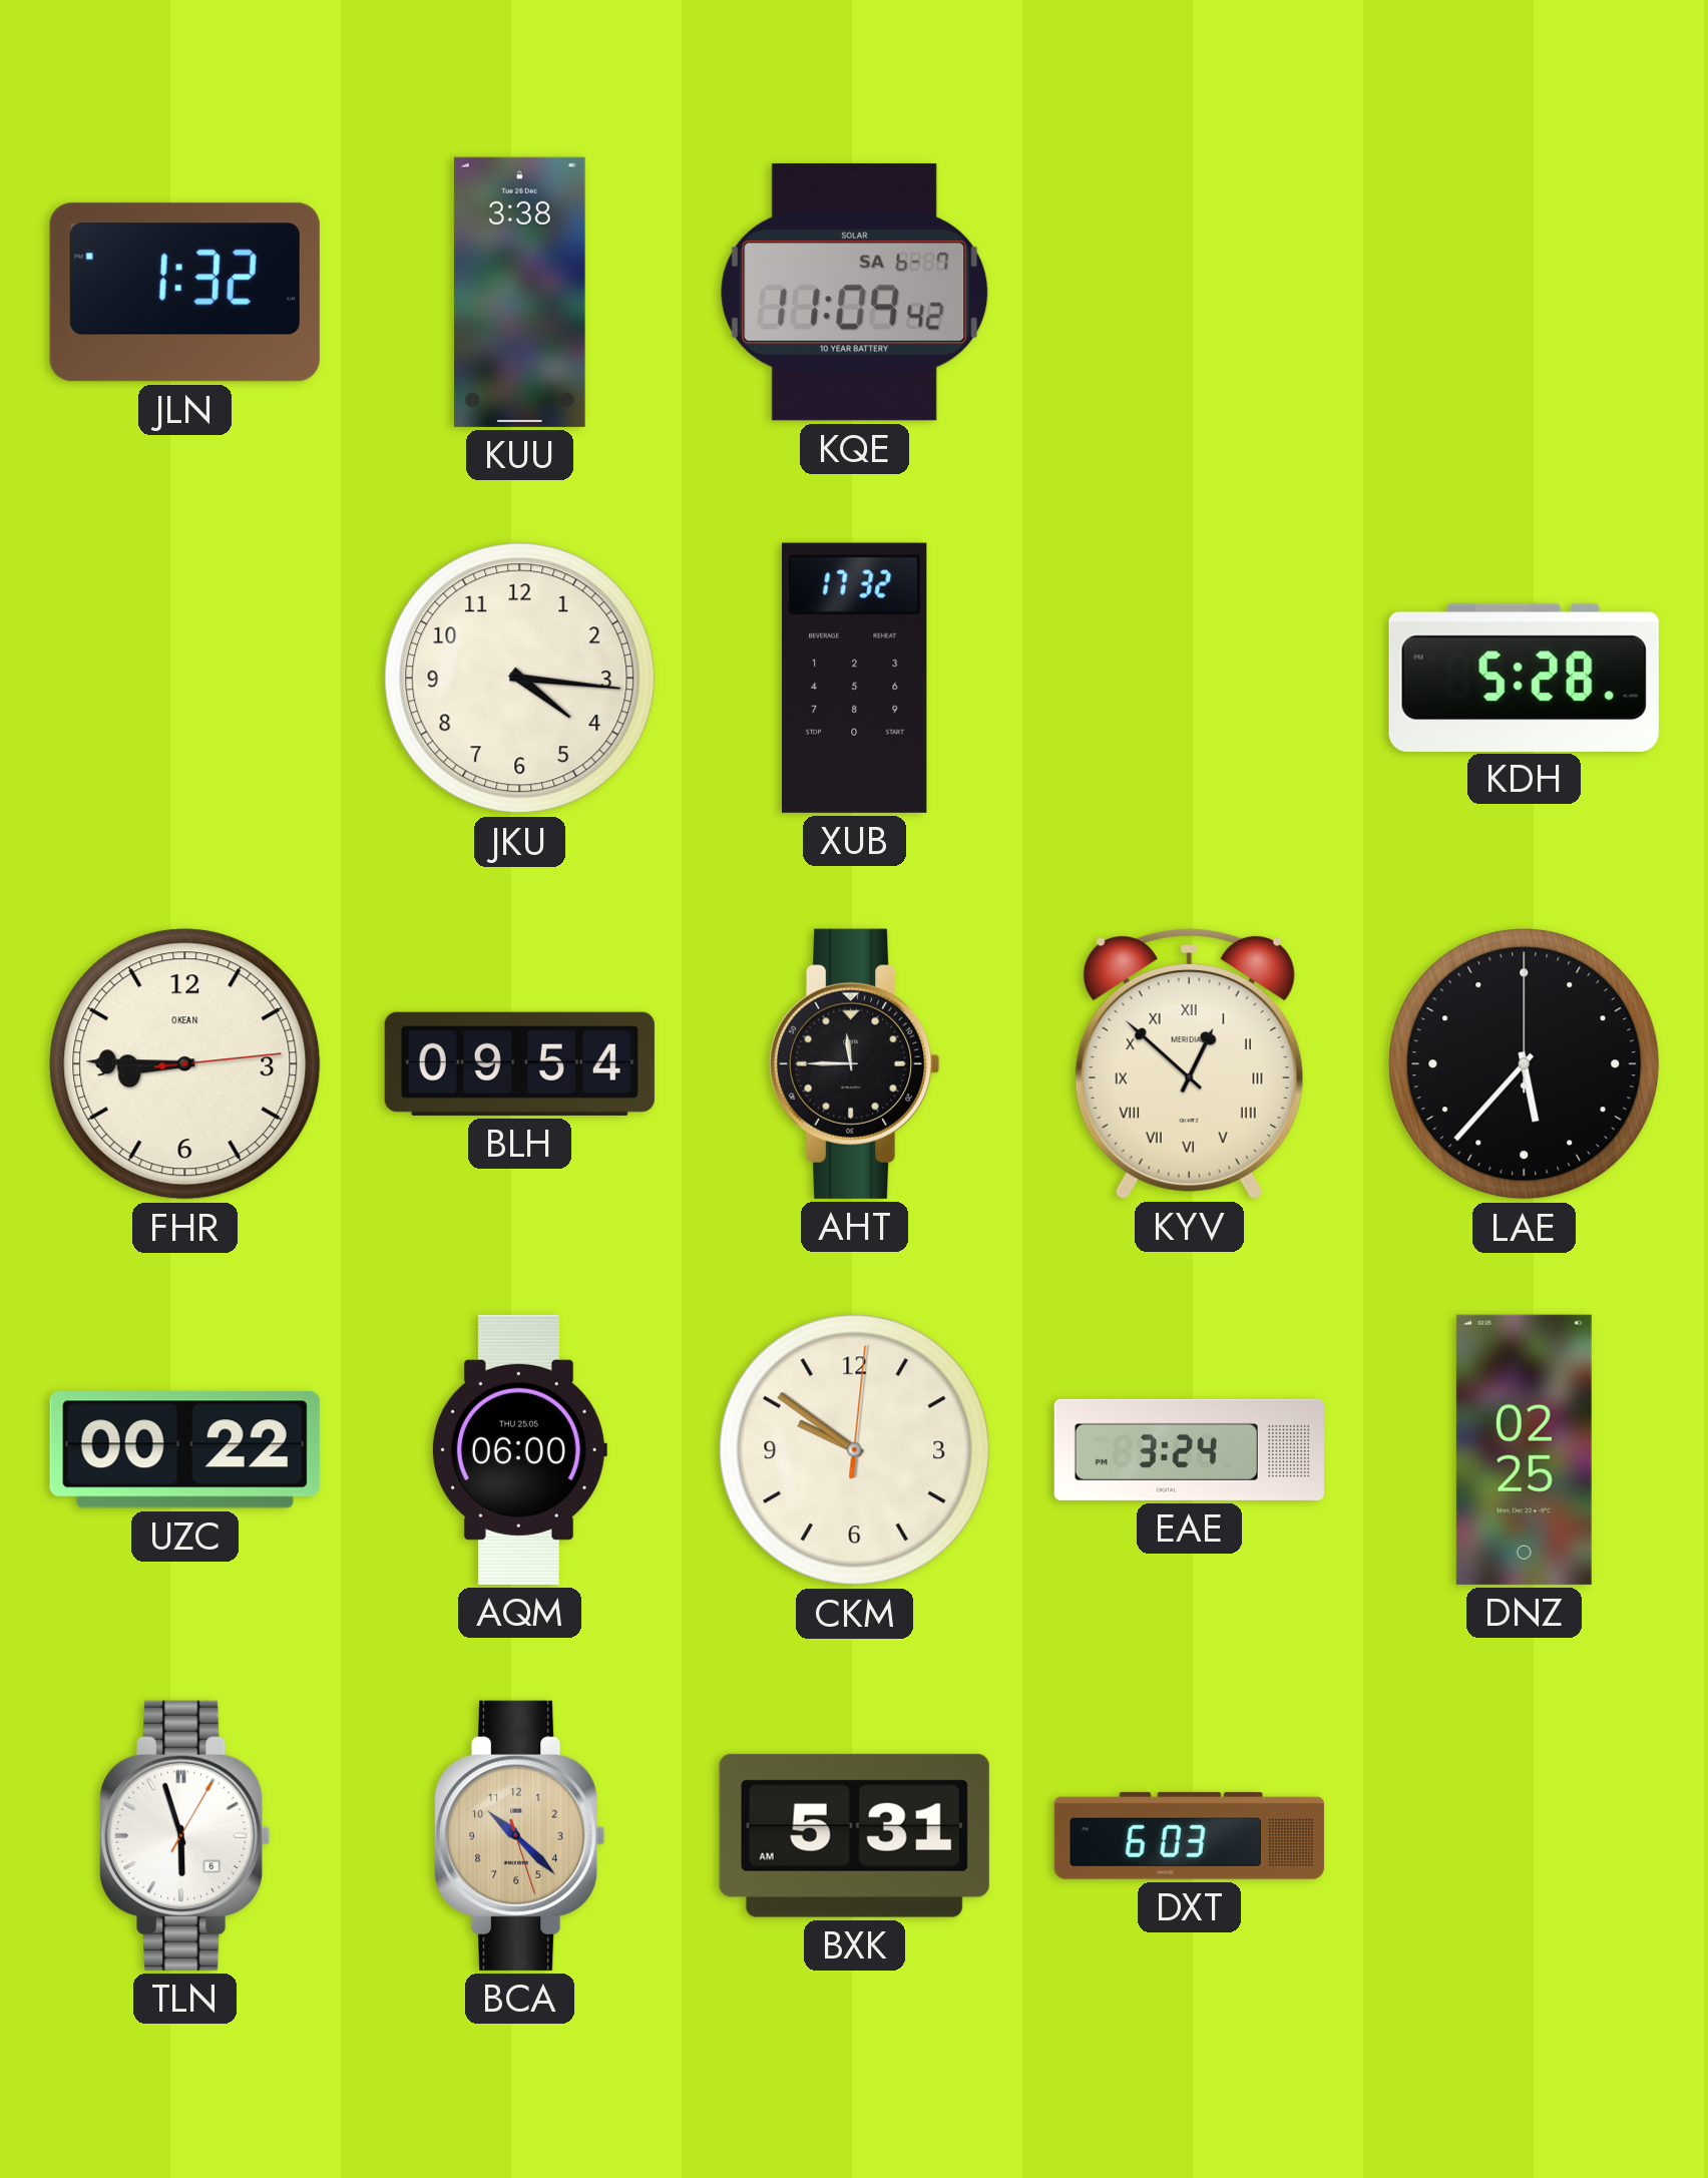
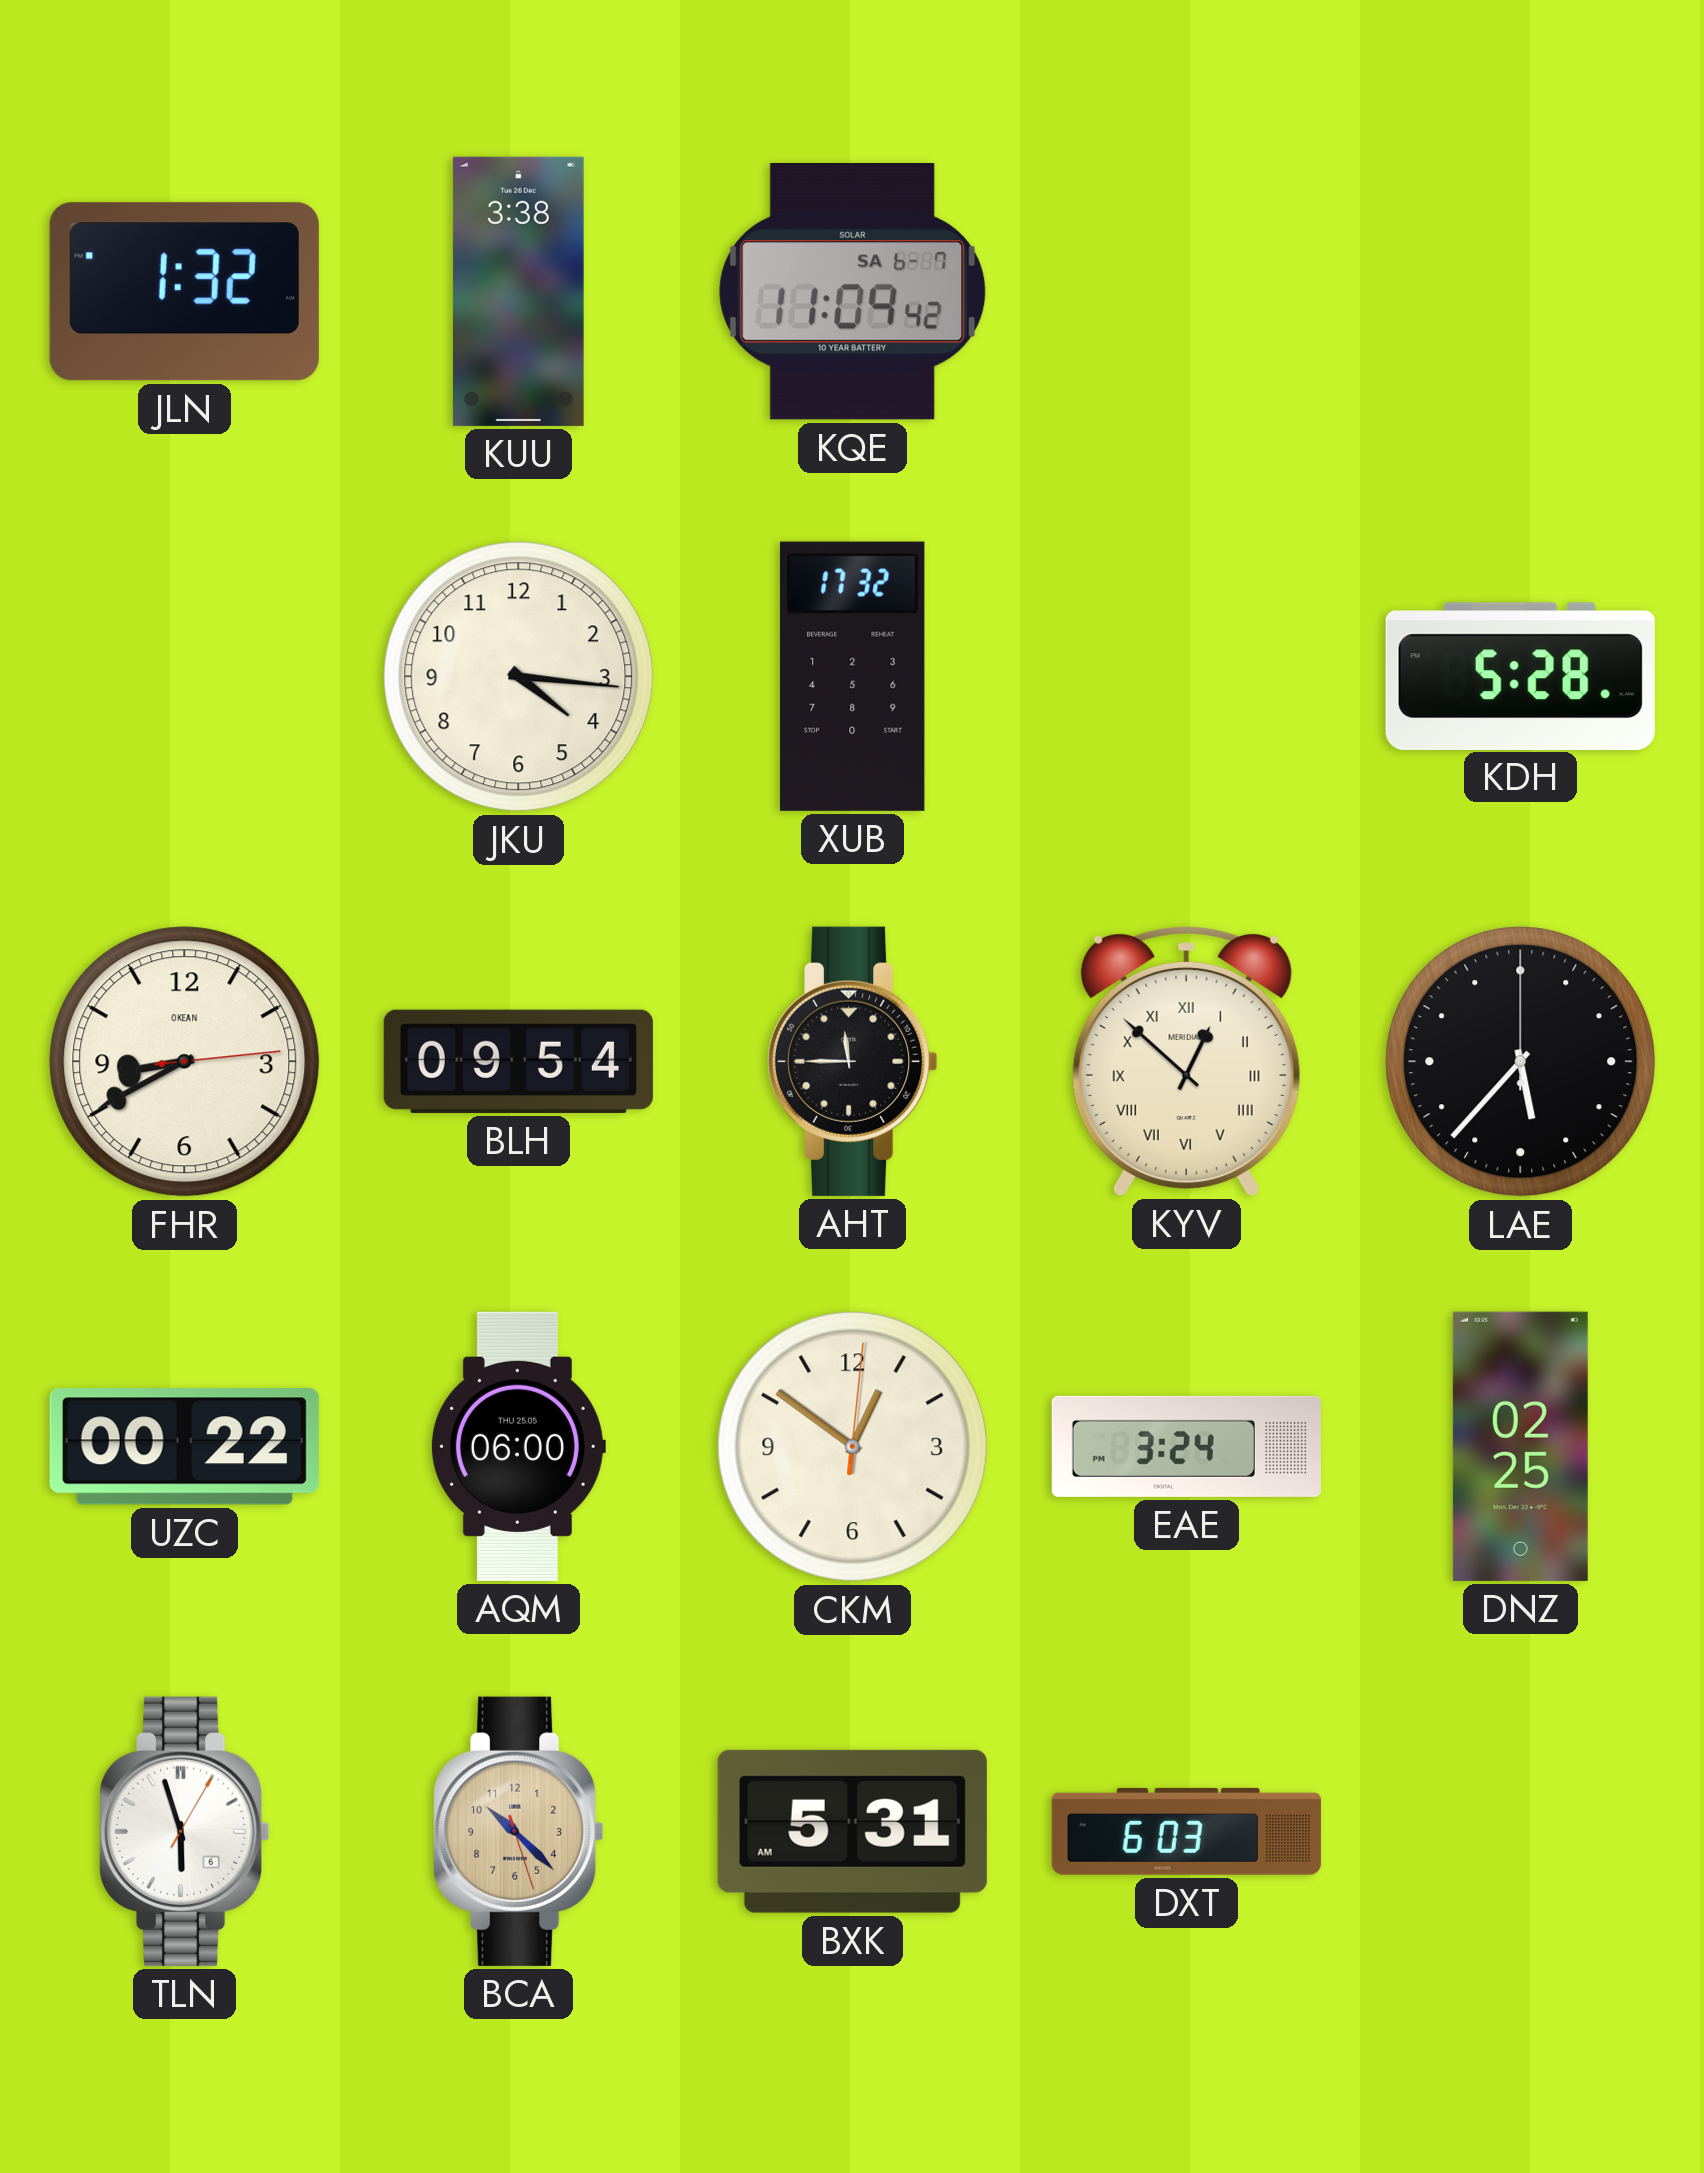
FHR: 8:45 -> 8:40
CKM: 9:51 -> 12:51
